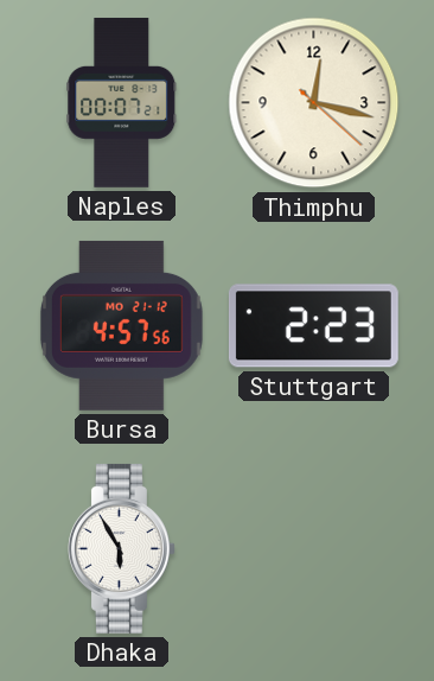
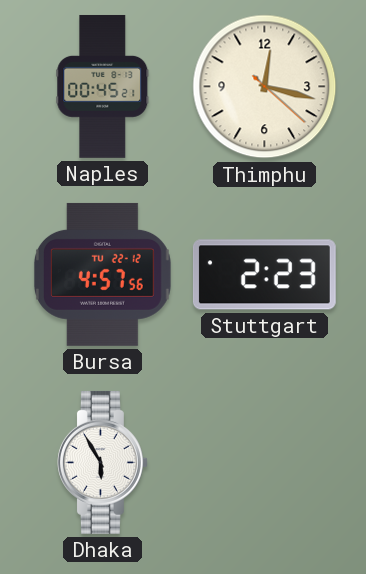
Naples: 00:07 -> 00:45
Bursa date: MO 21-12 -> TU 22-12
